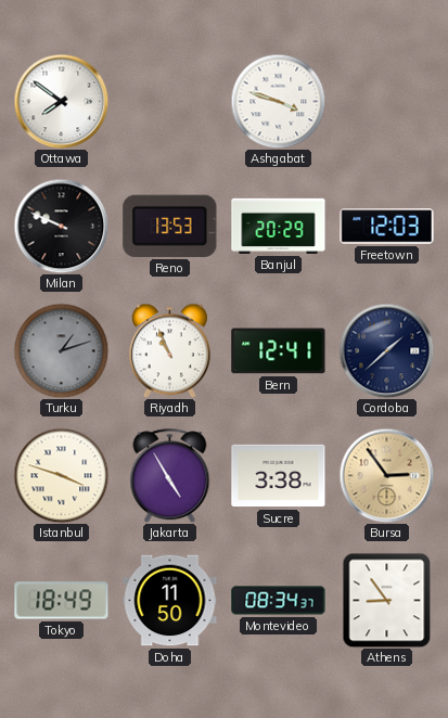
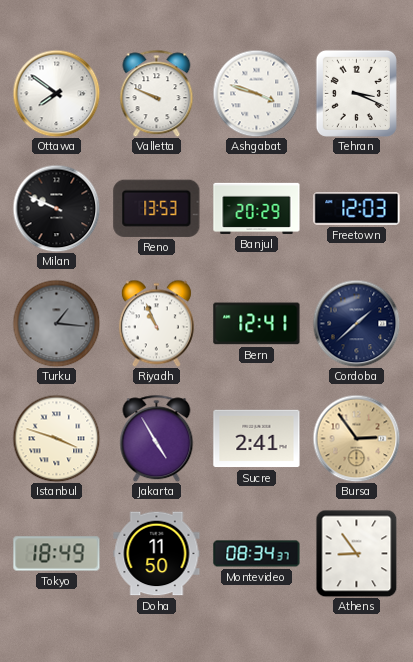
Valletta: none -> 9:49
Tehran: none -> 3:19
Turku: 1:12 -> 1:16
Sucre: 3:38 -> 2:41
